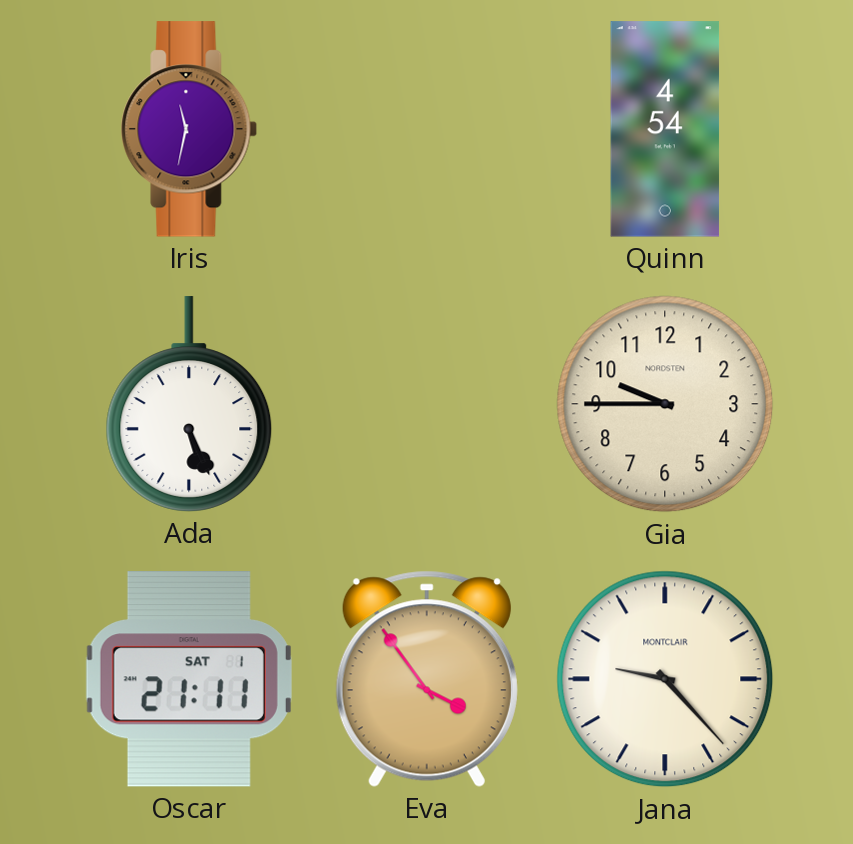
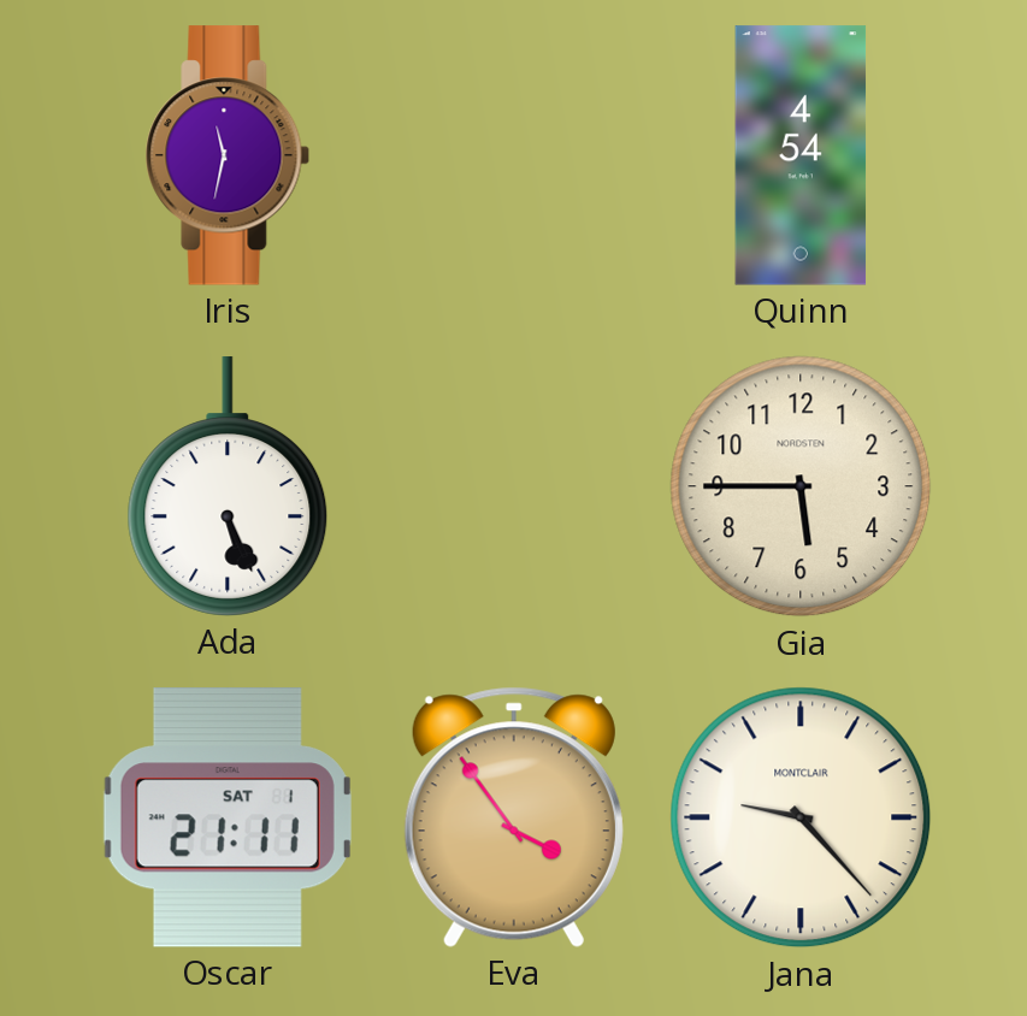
Gia: 9:45 -> 5:45
